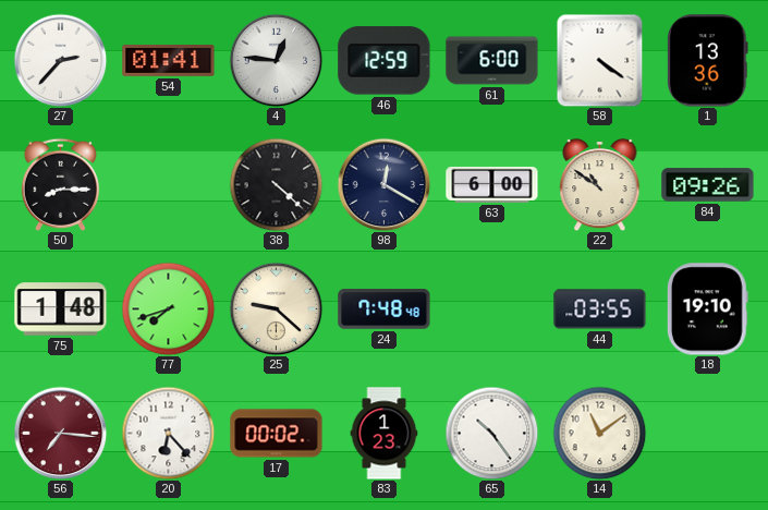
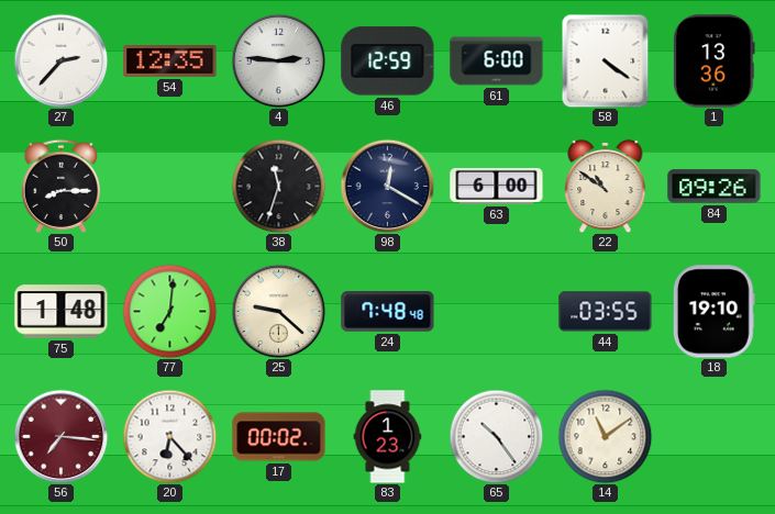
54: 01:41 -> 12:35
4: 12:46 -> 2:46
38: 4:22 -> 11:33
77: 7:42 -> 7:01
